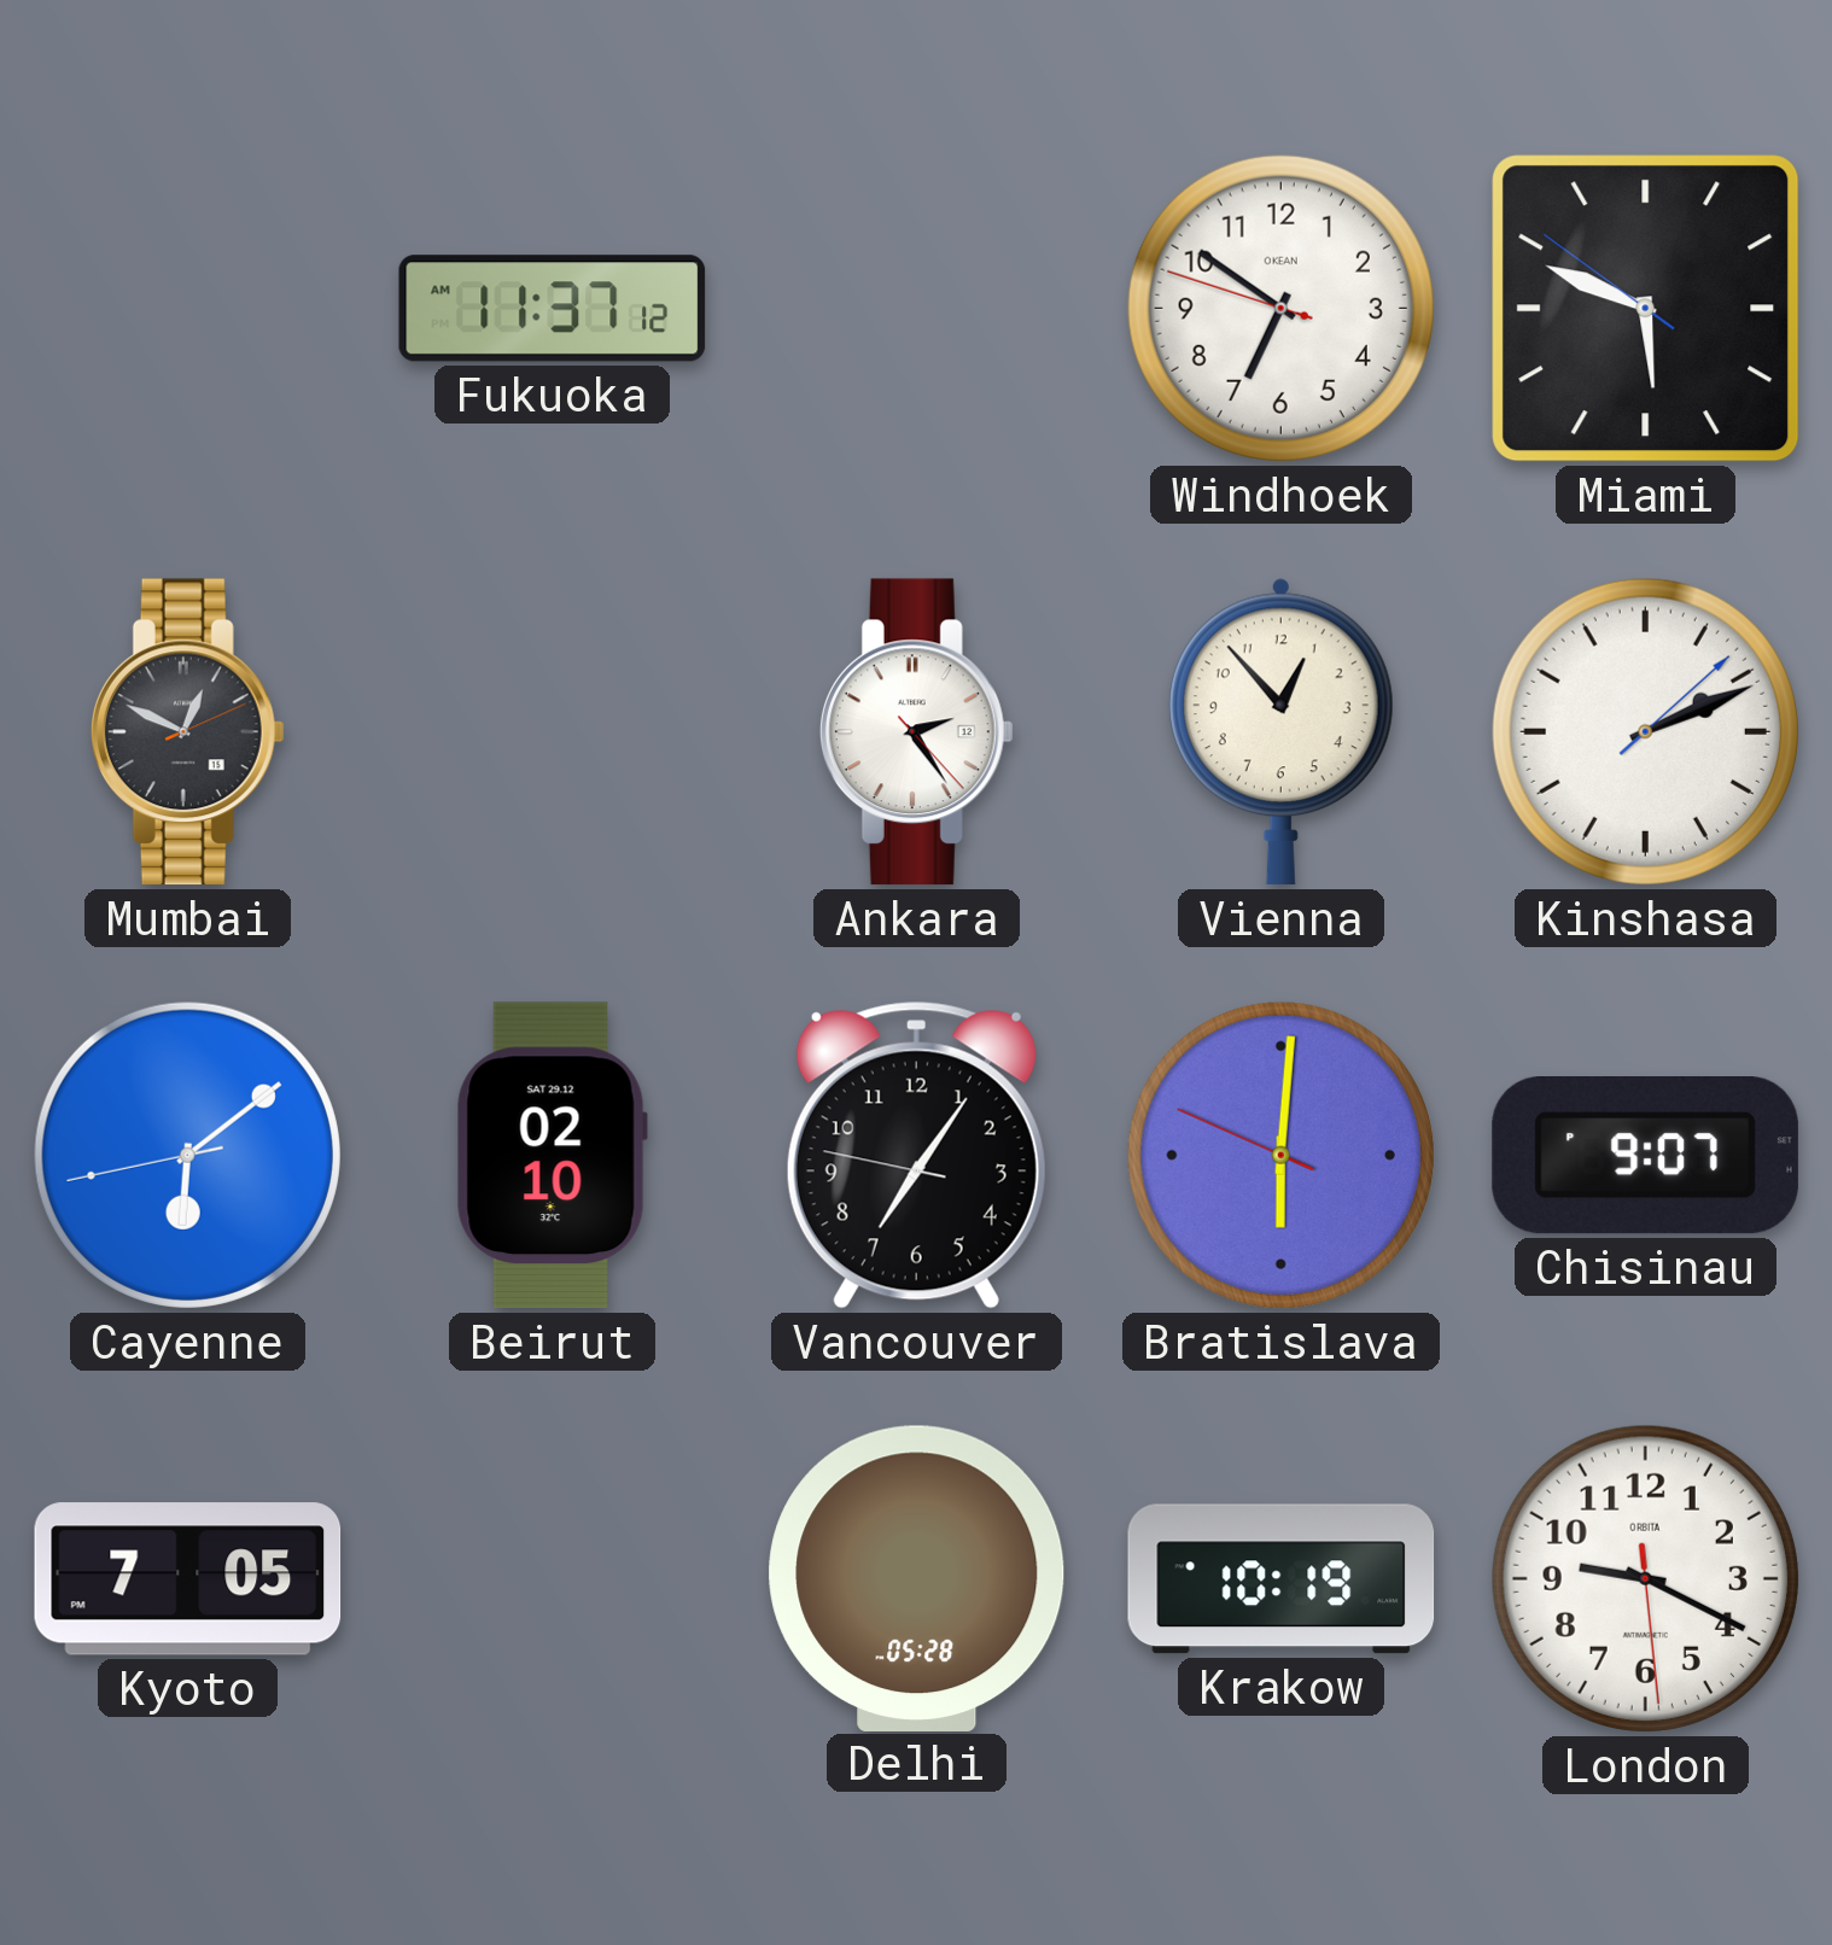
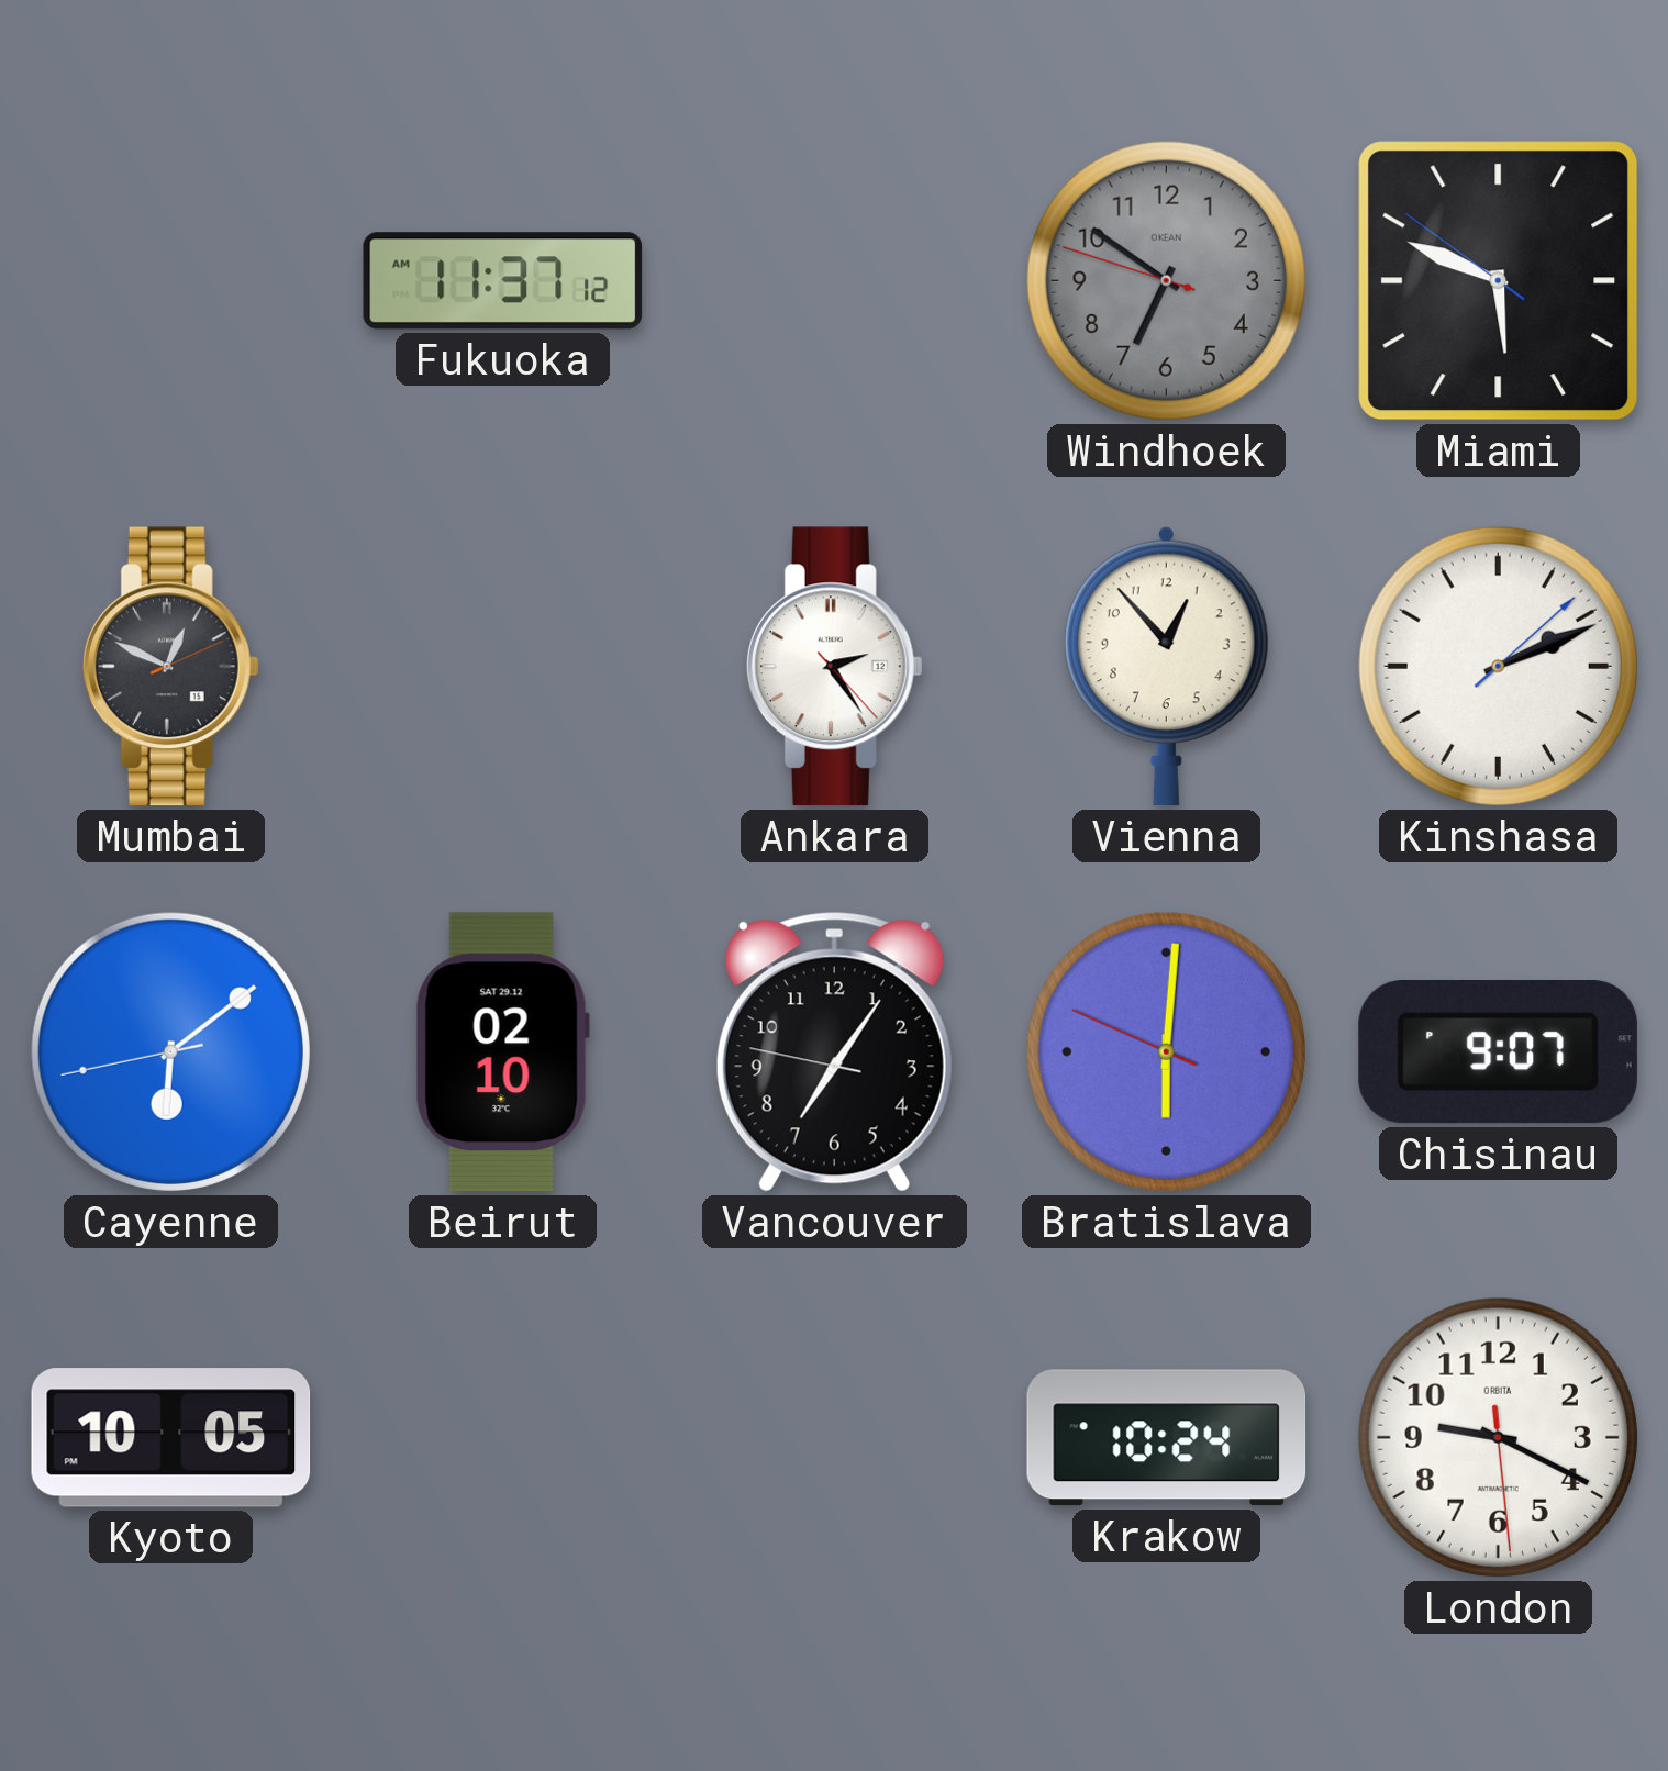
Windhoek dial: white -> grey
Kyoto: 7:05 -> 10:05
Delhi: 05:28 -> none
Krakow: 10:19 -> 10:24
